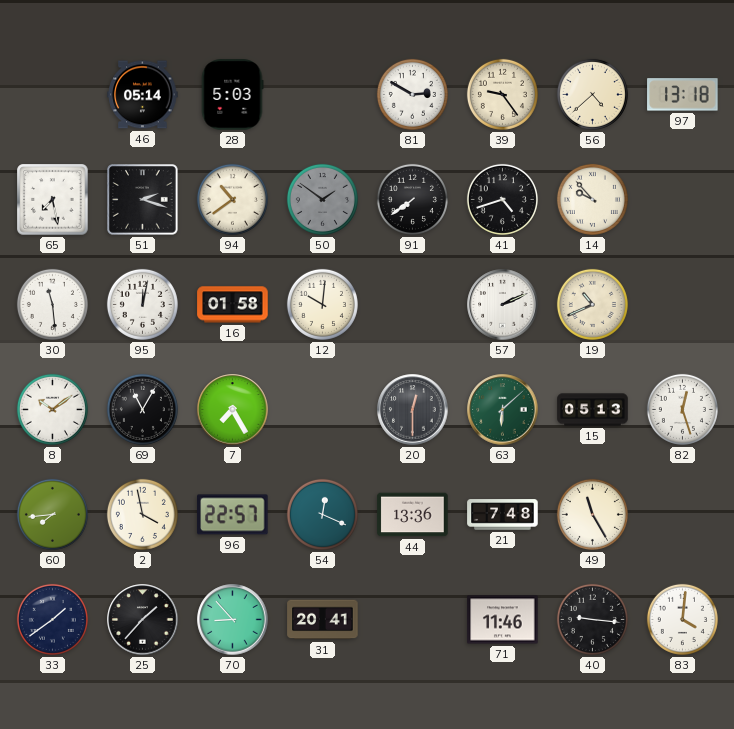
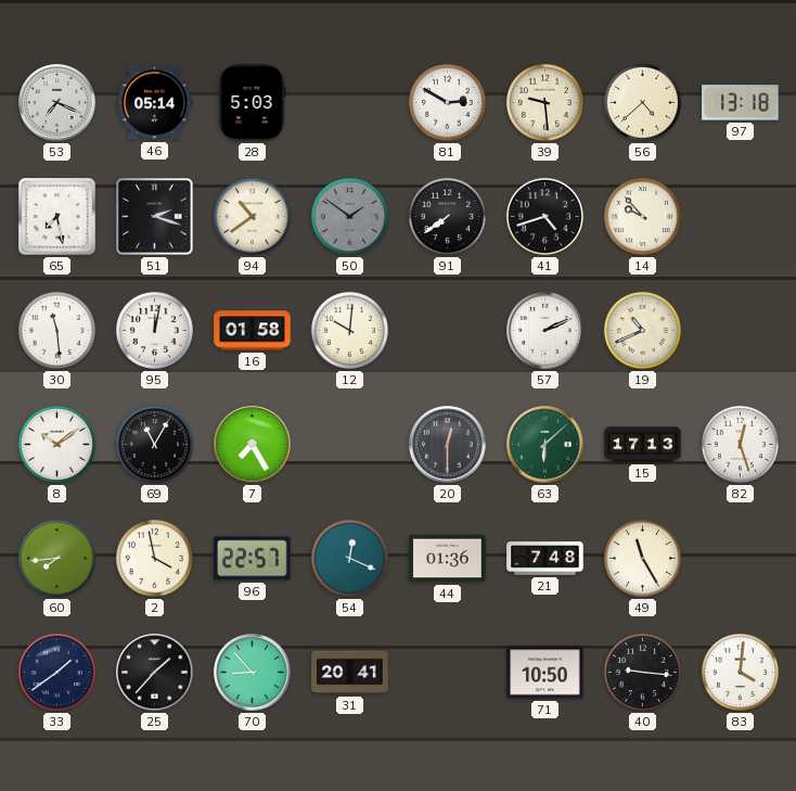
53: none -> 7:19
39: 9:24 -> 9:29
15: 05:13 -> 17:13
44: 13:36 -> 01:36
71: 11:46 -> 10:50
